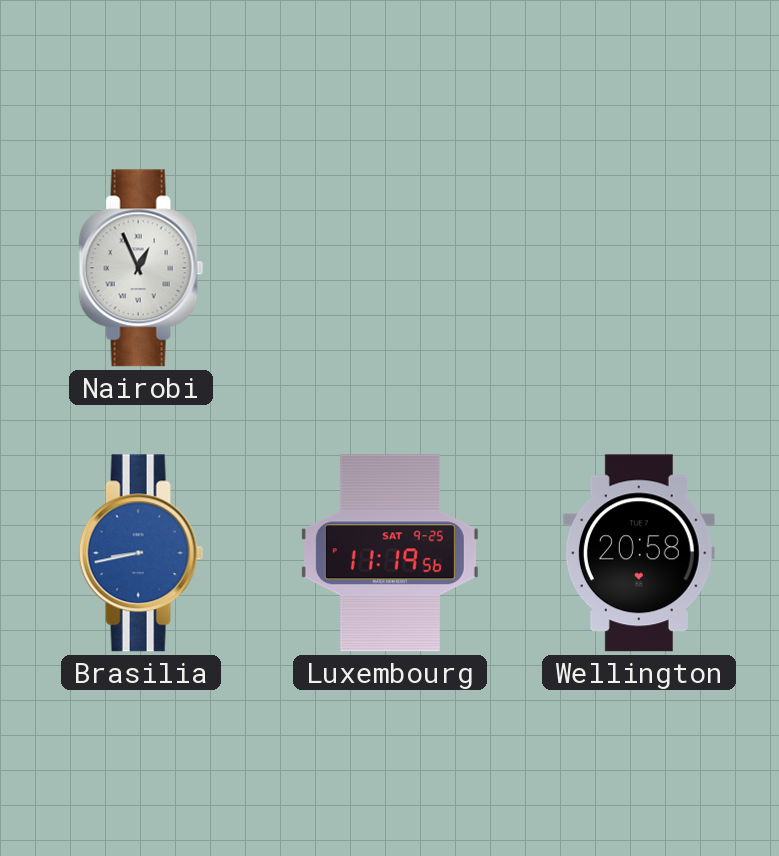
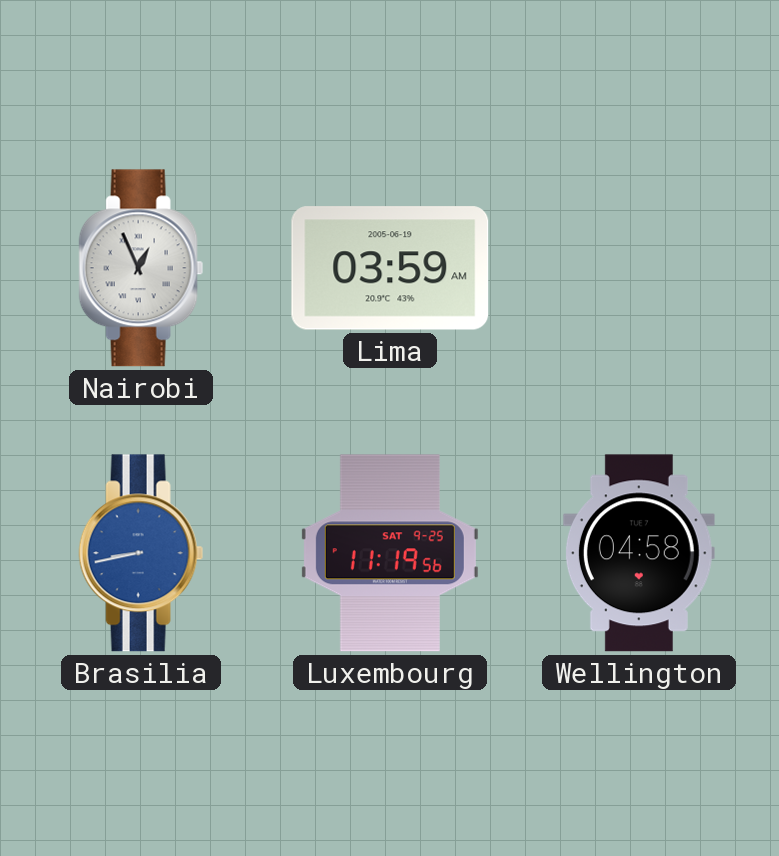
Lima: none -> 03:59
Wellington: 20:58 -> 04:58
